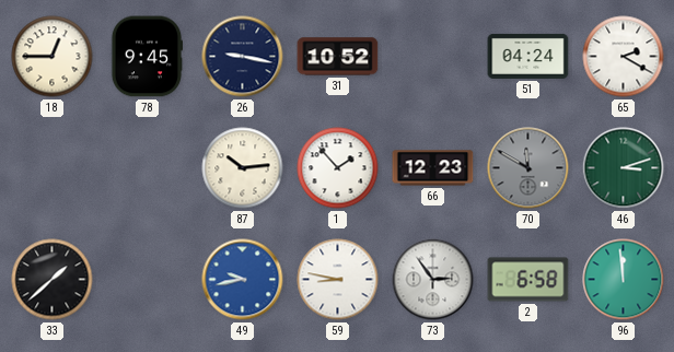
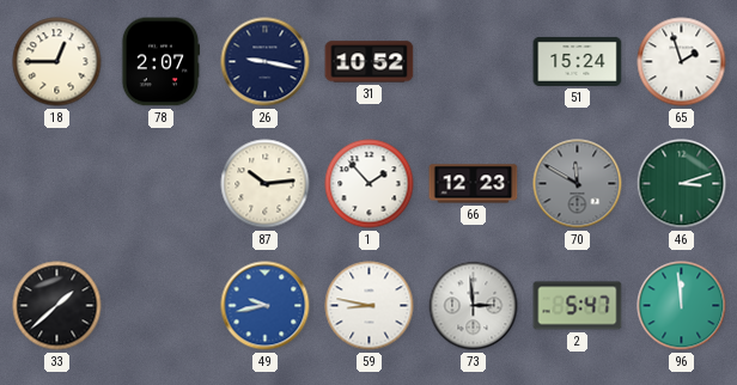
78: 9:45 -> 2:07
51: 04:24 -> 15:24
65: 2:20 -> 1:57
73: 2:54 -> 2:59
2: 6:58 -> 5:47
